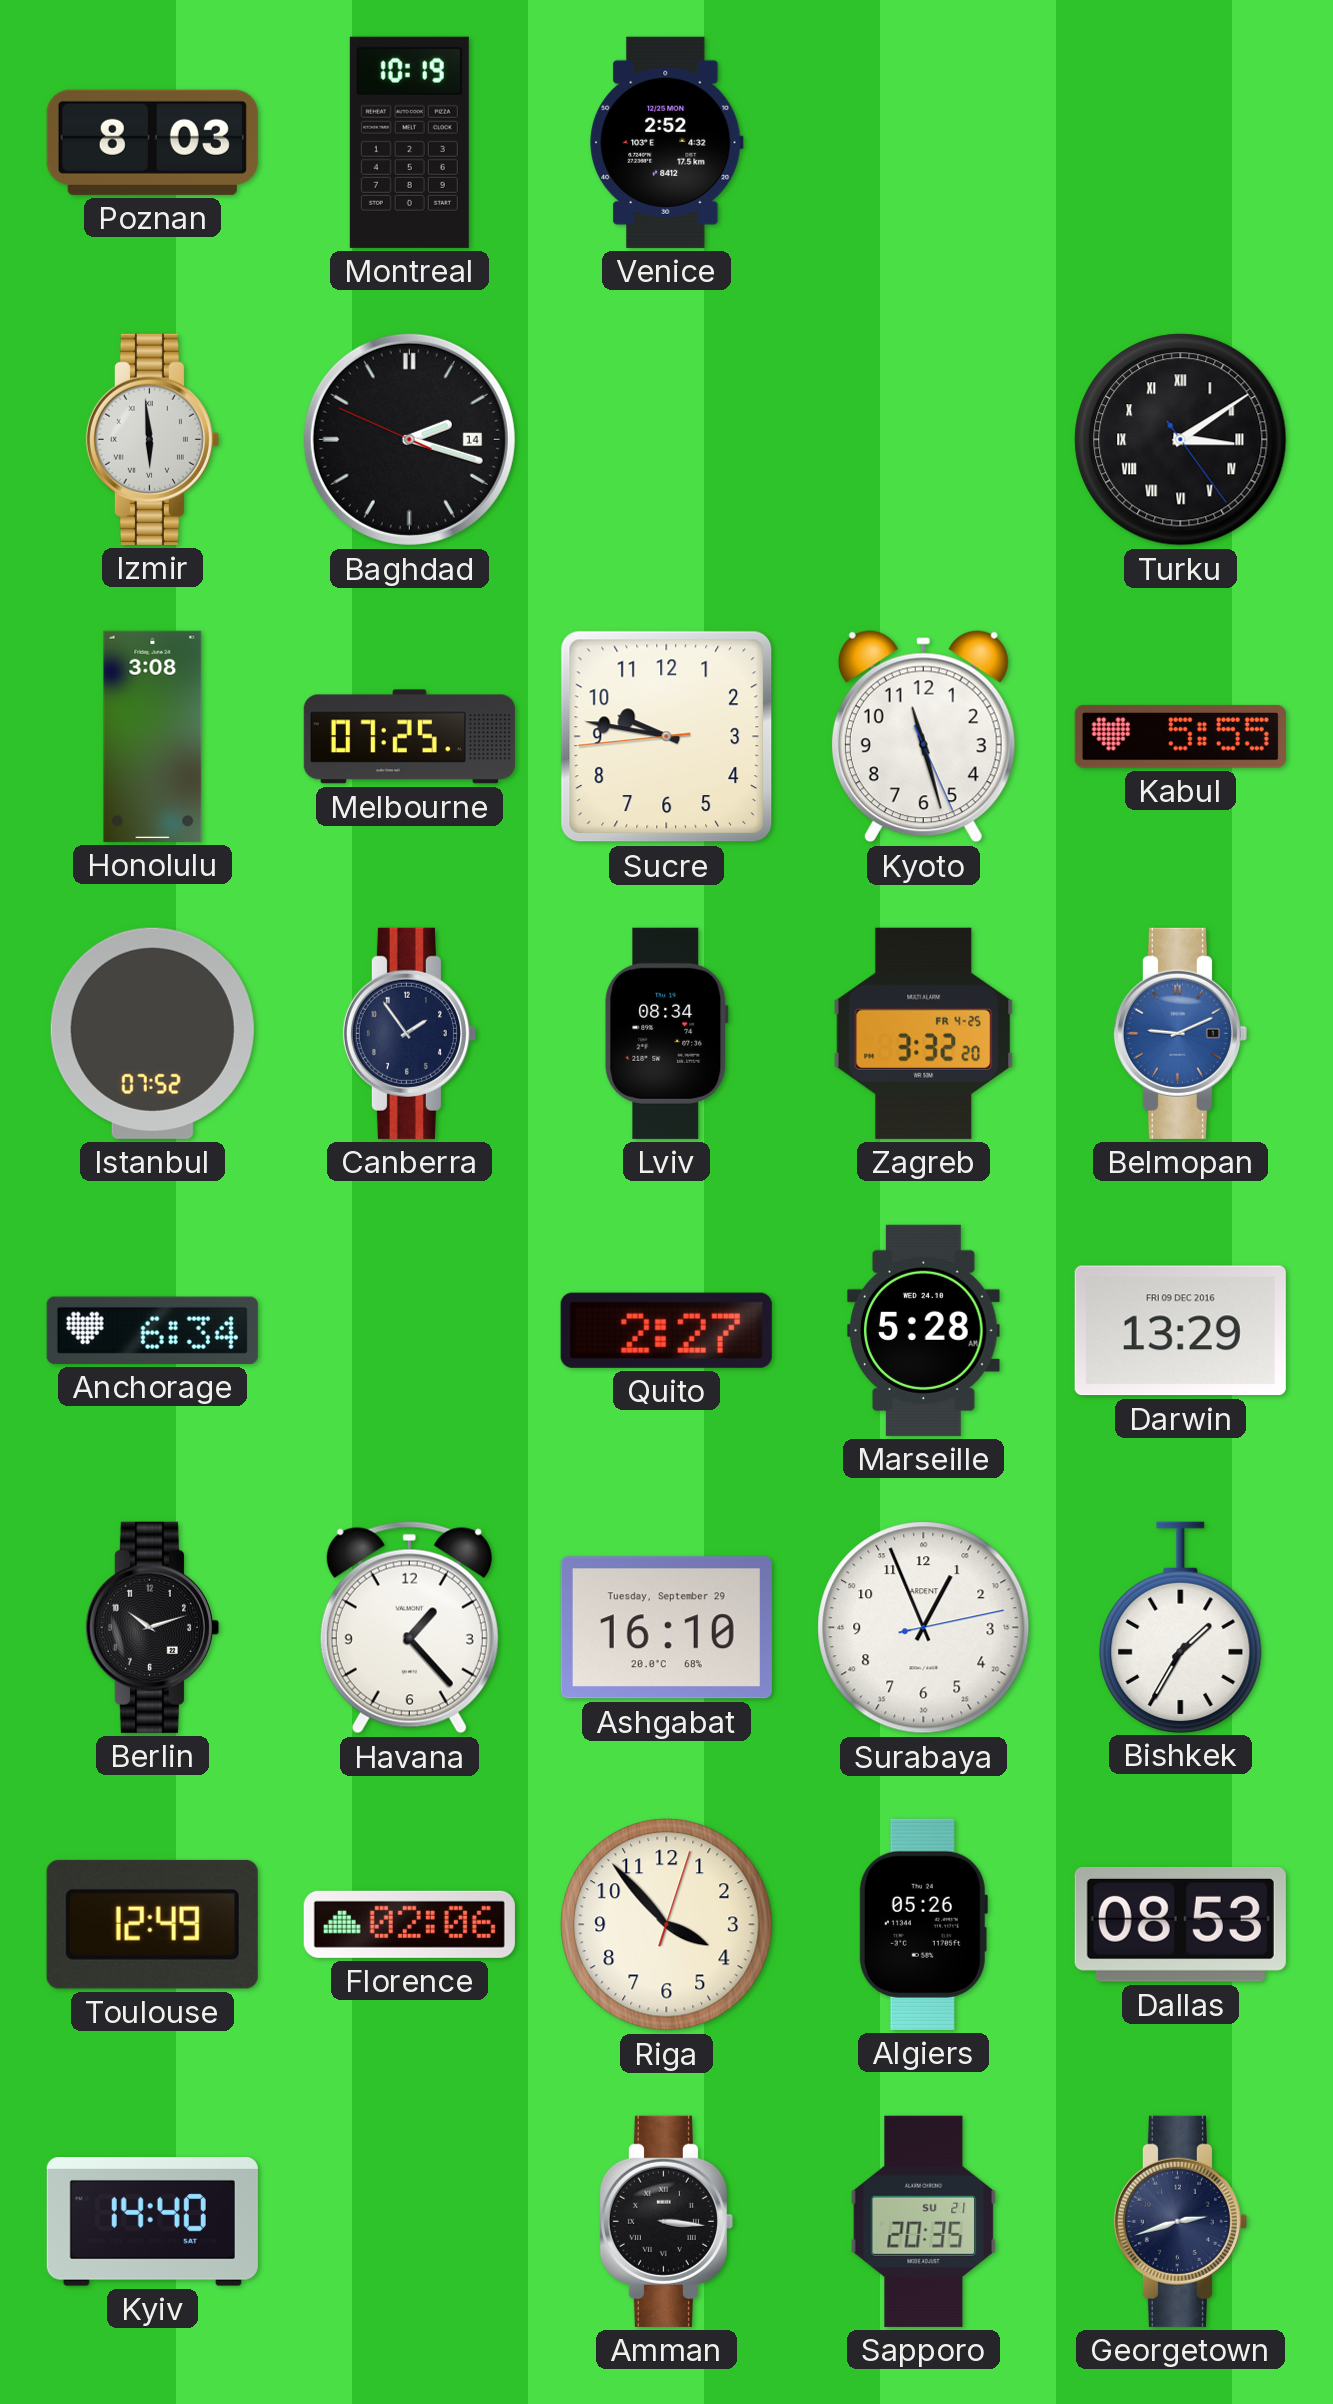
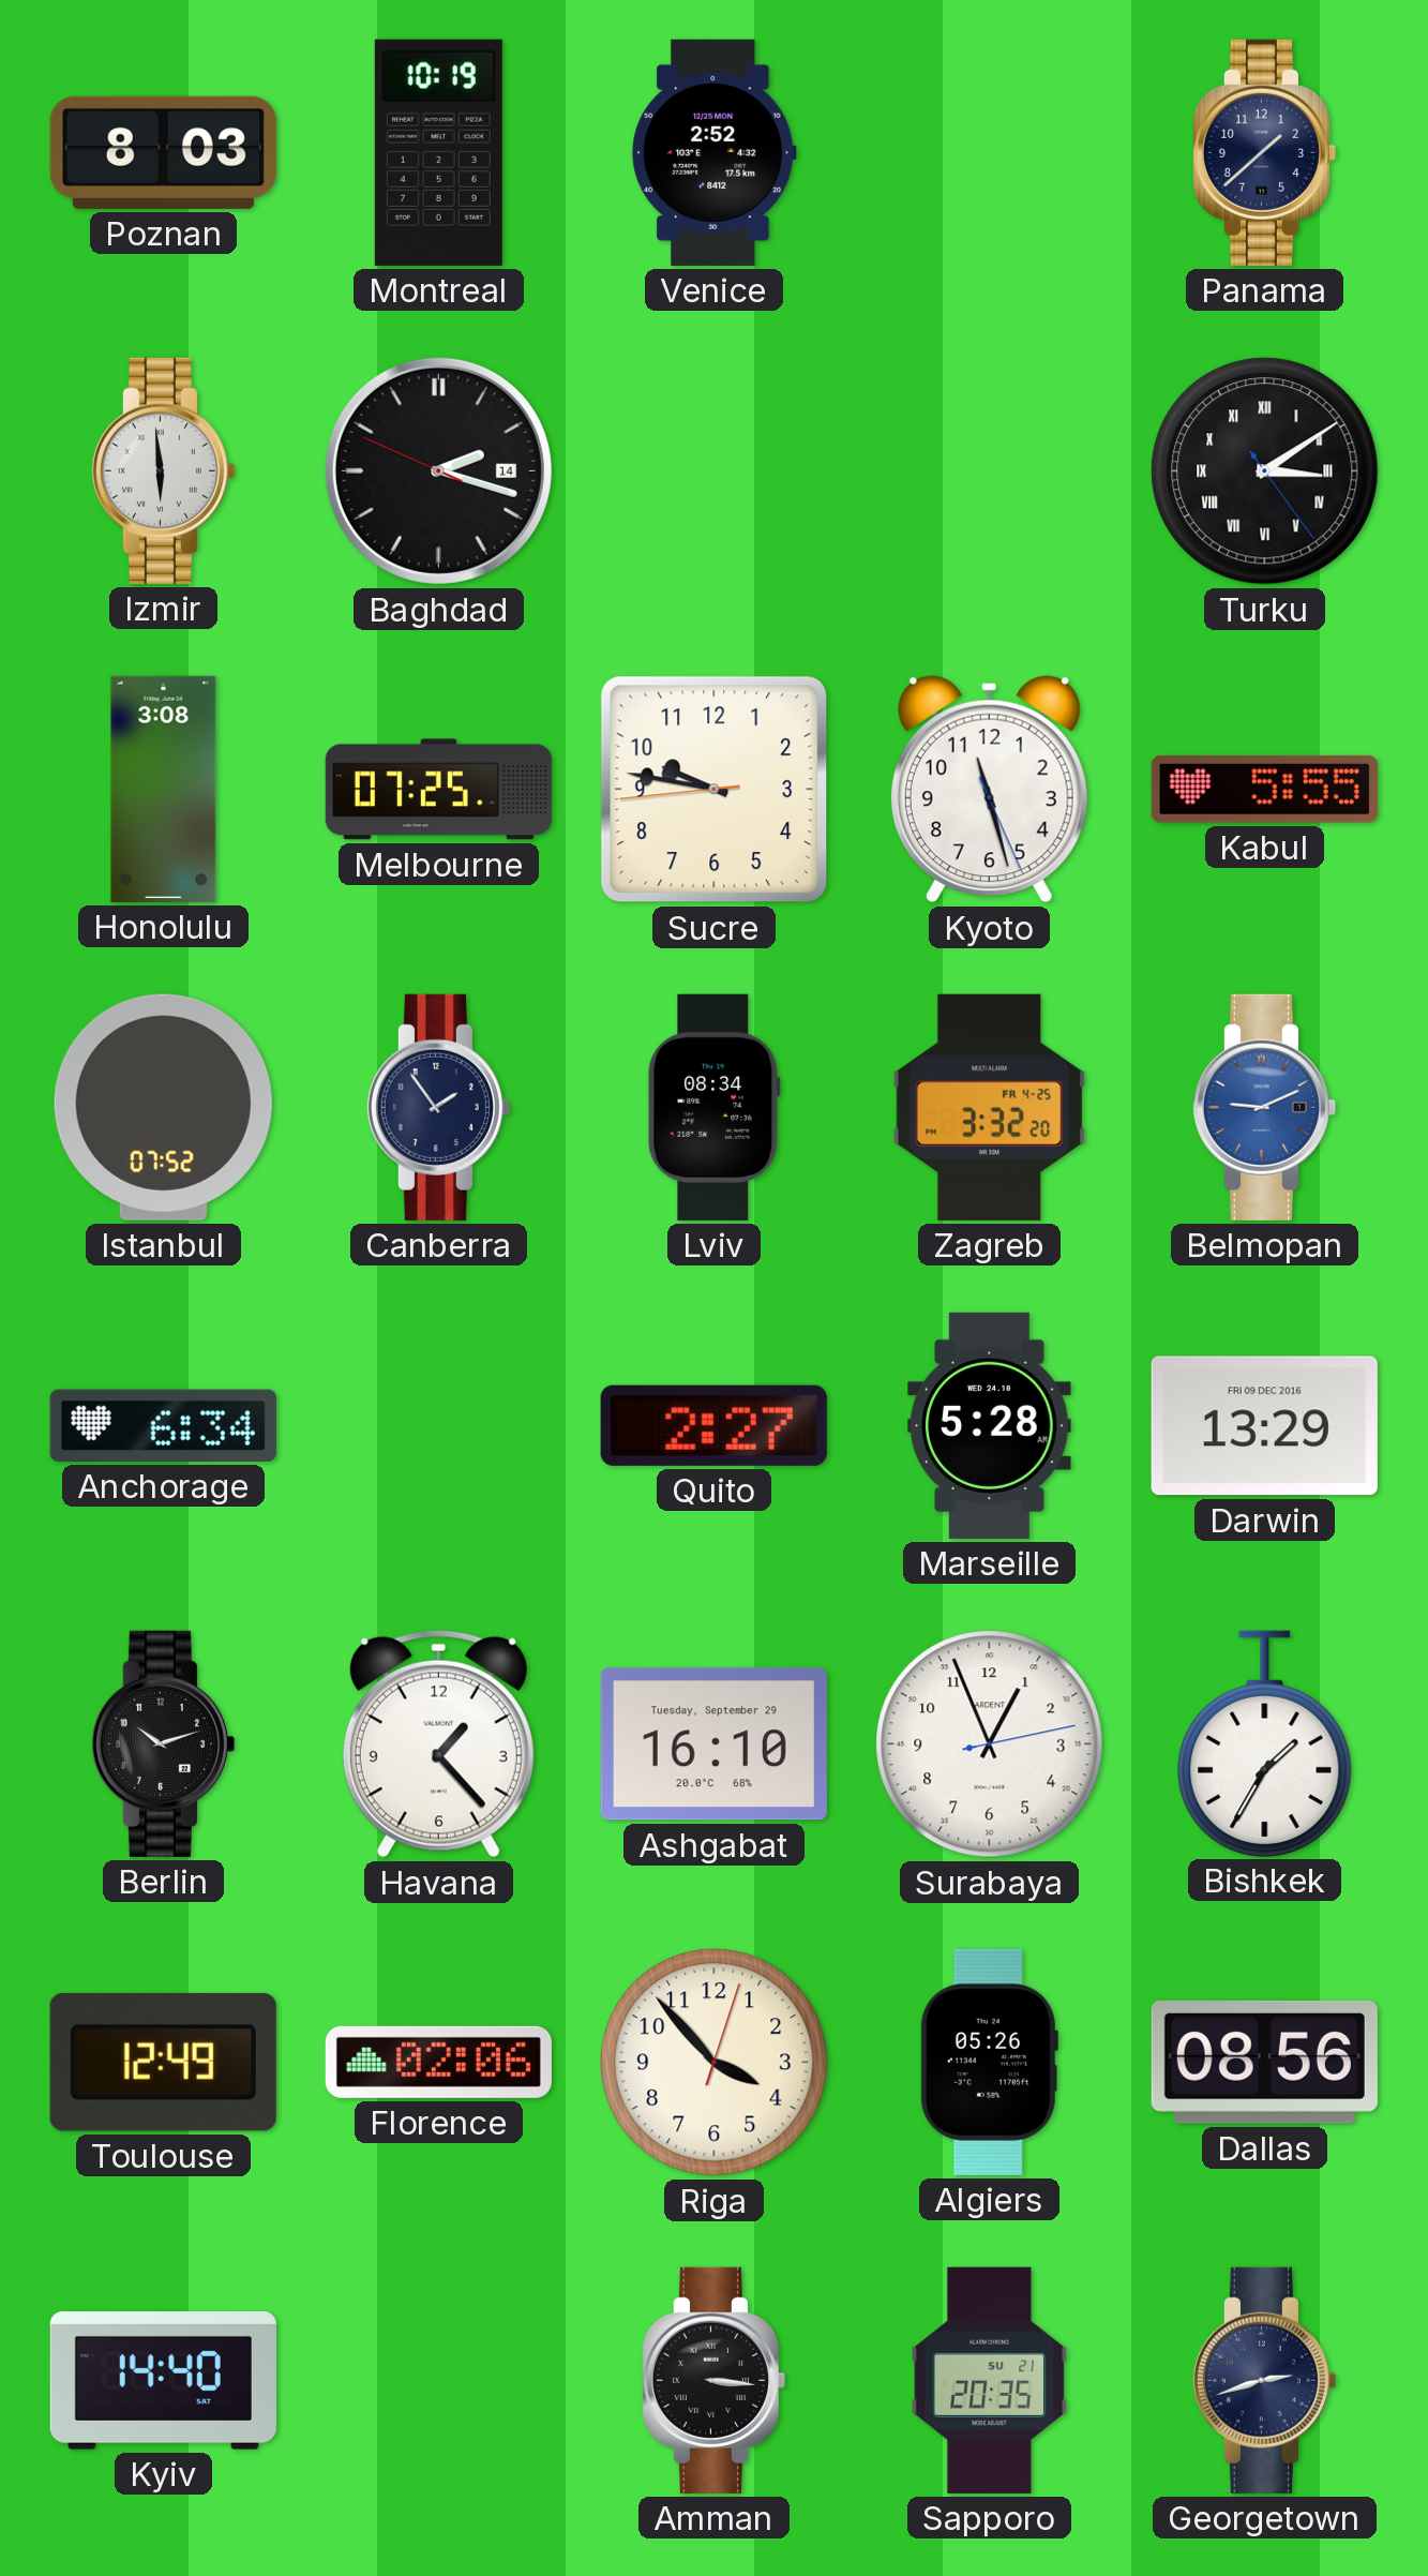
Panama: none -> 1:38
Dallas: 08:53 -> 08:56
